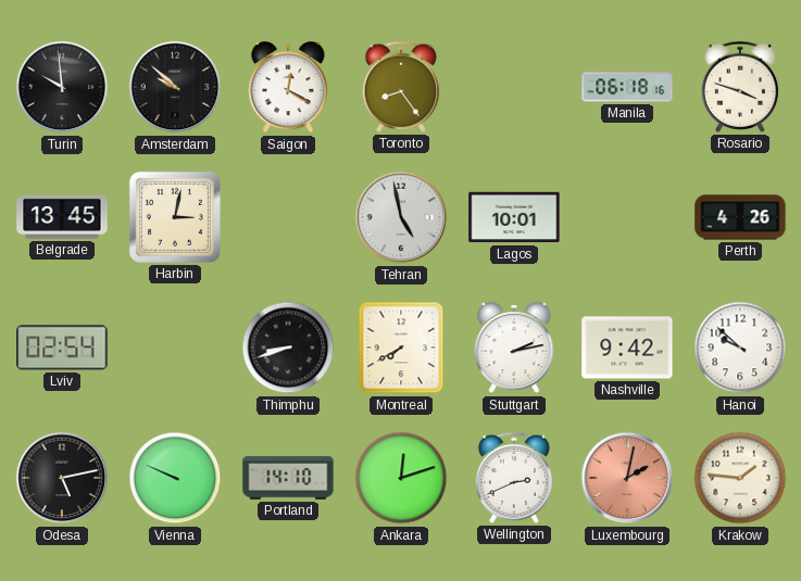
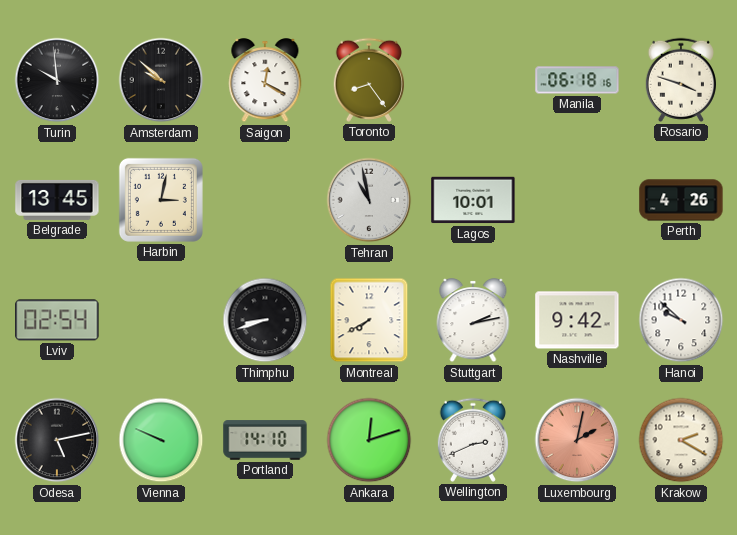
Tehran: 4:58 -> 10:58
Krakow: 1:46 -> 2:20
